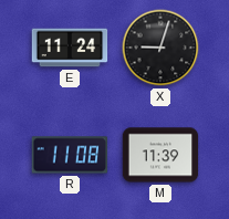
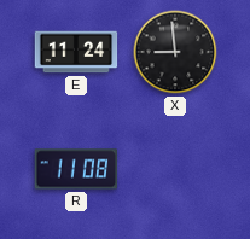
X: 9:03 -> 8:59
M: 11:39 -> none
